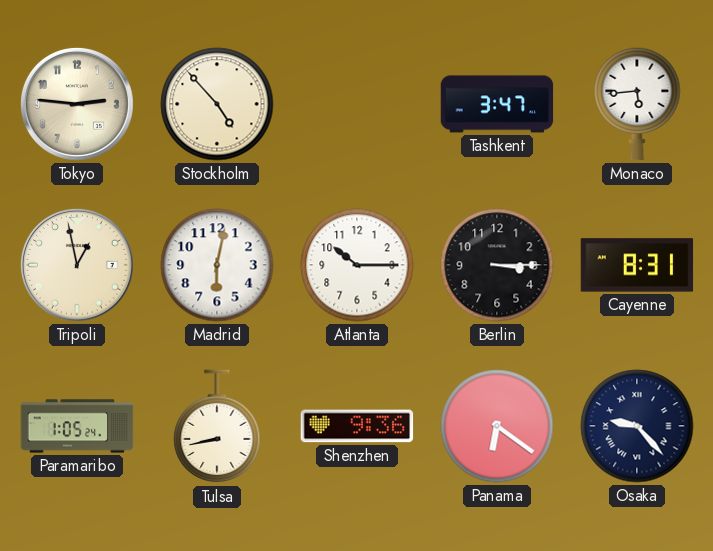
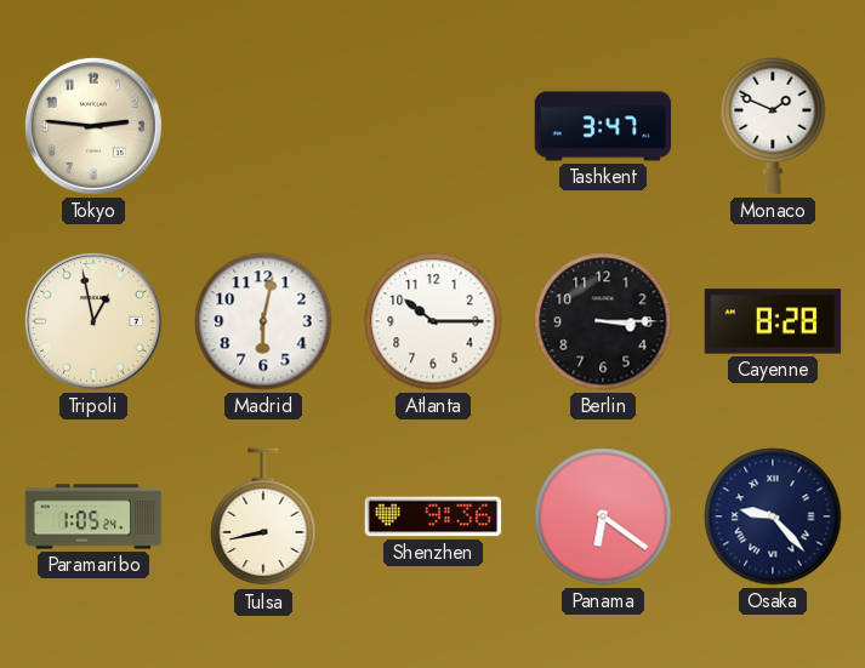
Stockholm: 4:53 -> none
Monaco: 5:44 -> 1:49
Cayenne: 8:31 -> 8:28
